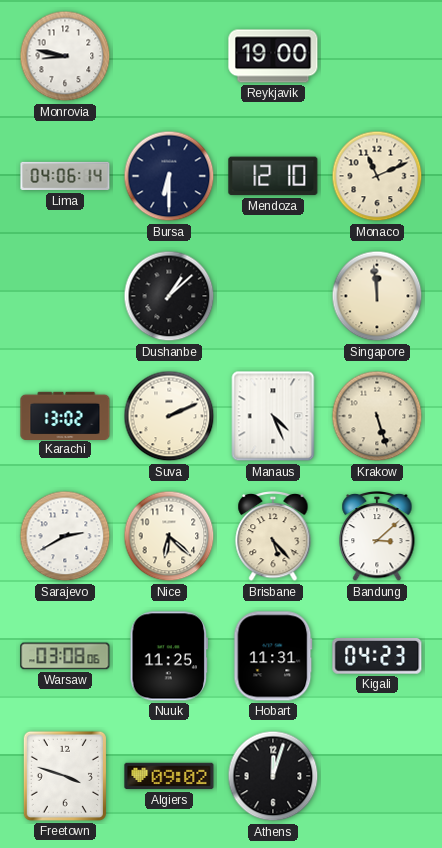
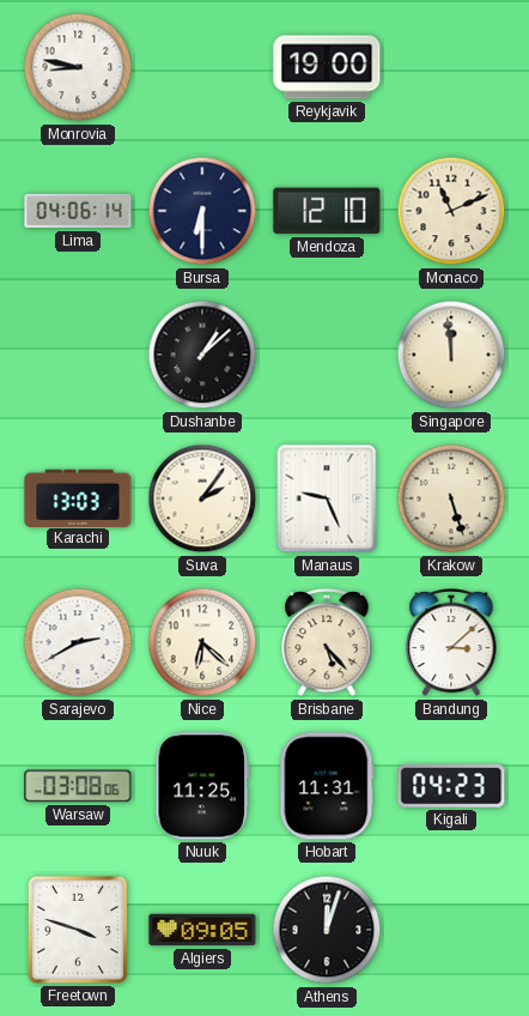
Karachi: 13:02 -> 13:03
Suva: 2:11 -> 2:06
Manaus: 4:26 -> 9:26
Algiers: 09:02 -> 09:05
